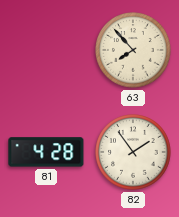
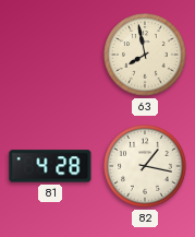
63: 7:53 -> 7:58
82: 1:54 -> 1:17
